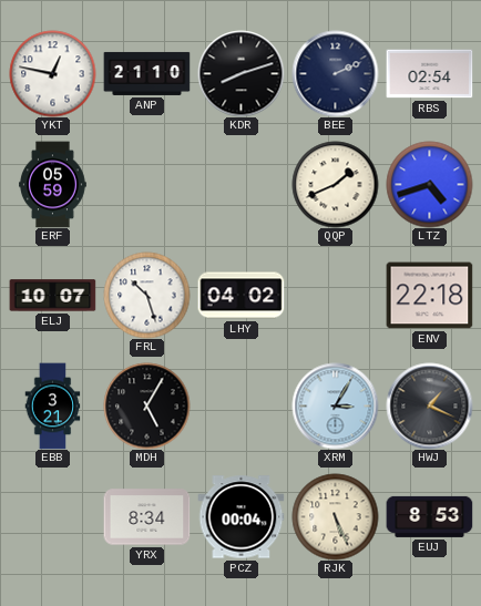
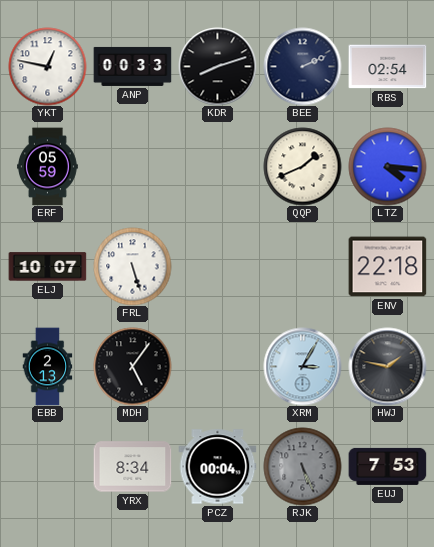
ANP: 21:10 -> 00:33
LTZ: 4:42 -> 4:16
FRL: 10:27 -> 5:27
LHY: 04:02 -> none
EBB: 3:21 -> 2:13
MDH: 5:05 -> 5:06
HWJ: 1:19 -> 1:47
RJK dial: cream -> grey
EUJ: 8:53 -> 7:53
